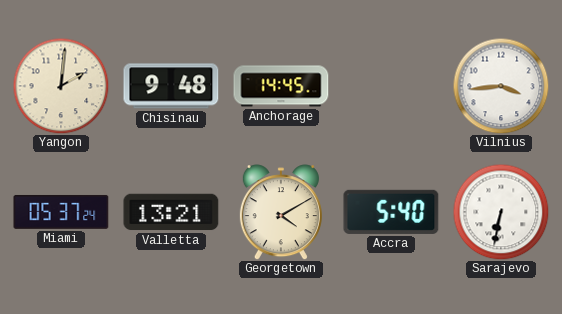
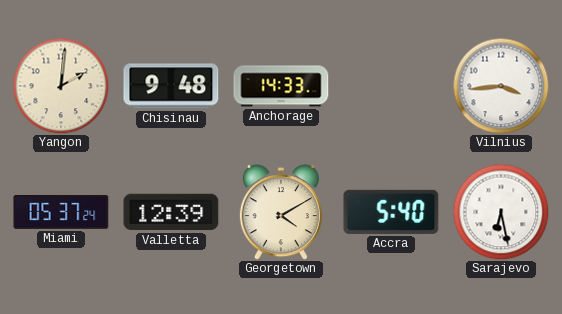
Anchorage: 14:45 -> 14:33
Valletta: 13:21 -> 12:39
Sarajevo: 6:32 -> 6:28
